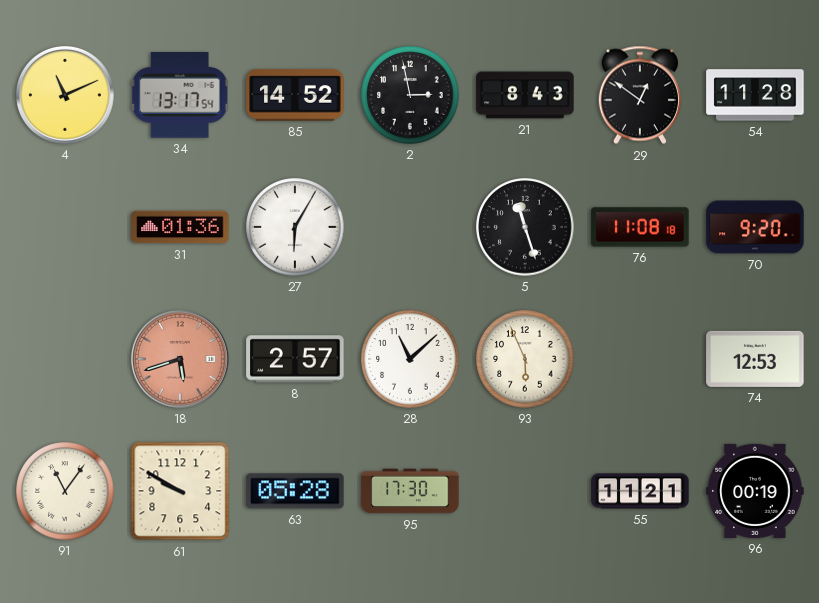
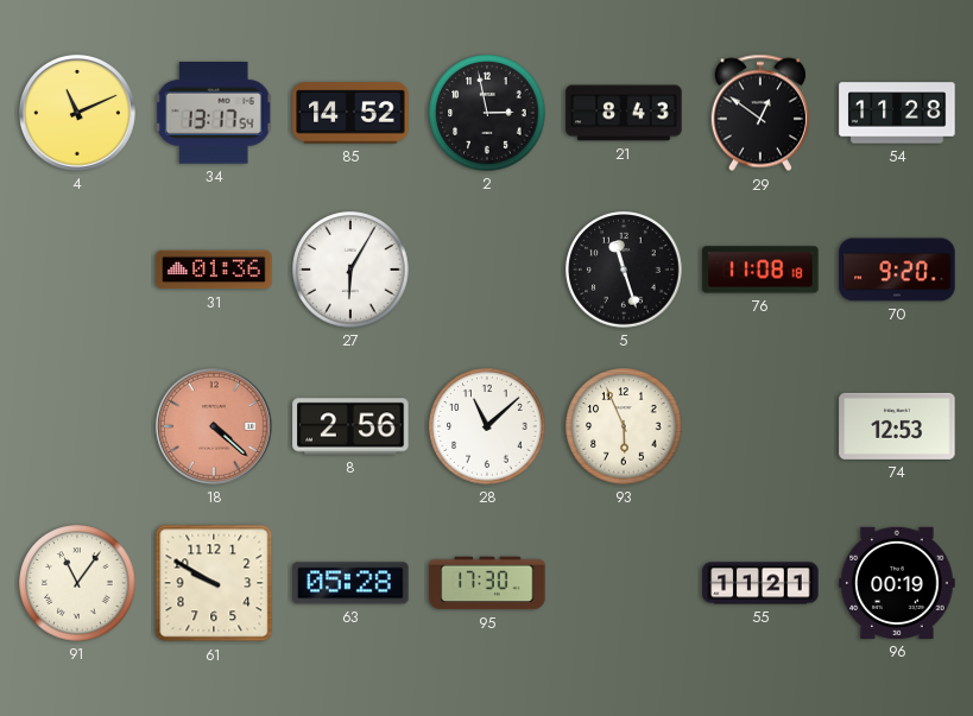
18: 5:42 -> 4:22
8: 2:57 -> 2:56
